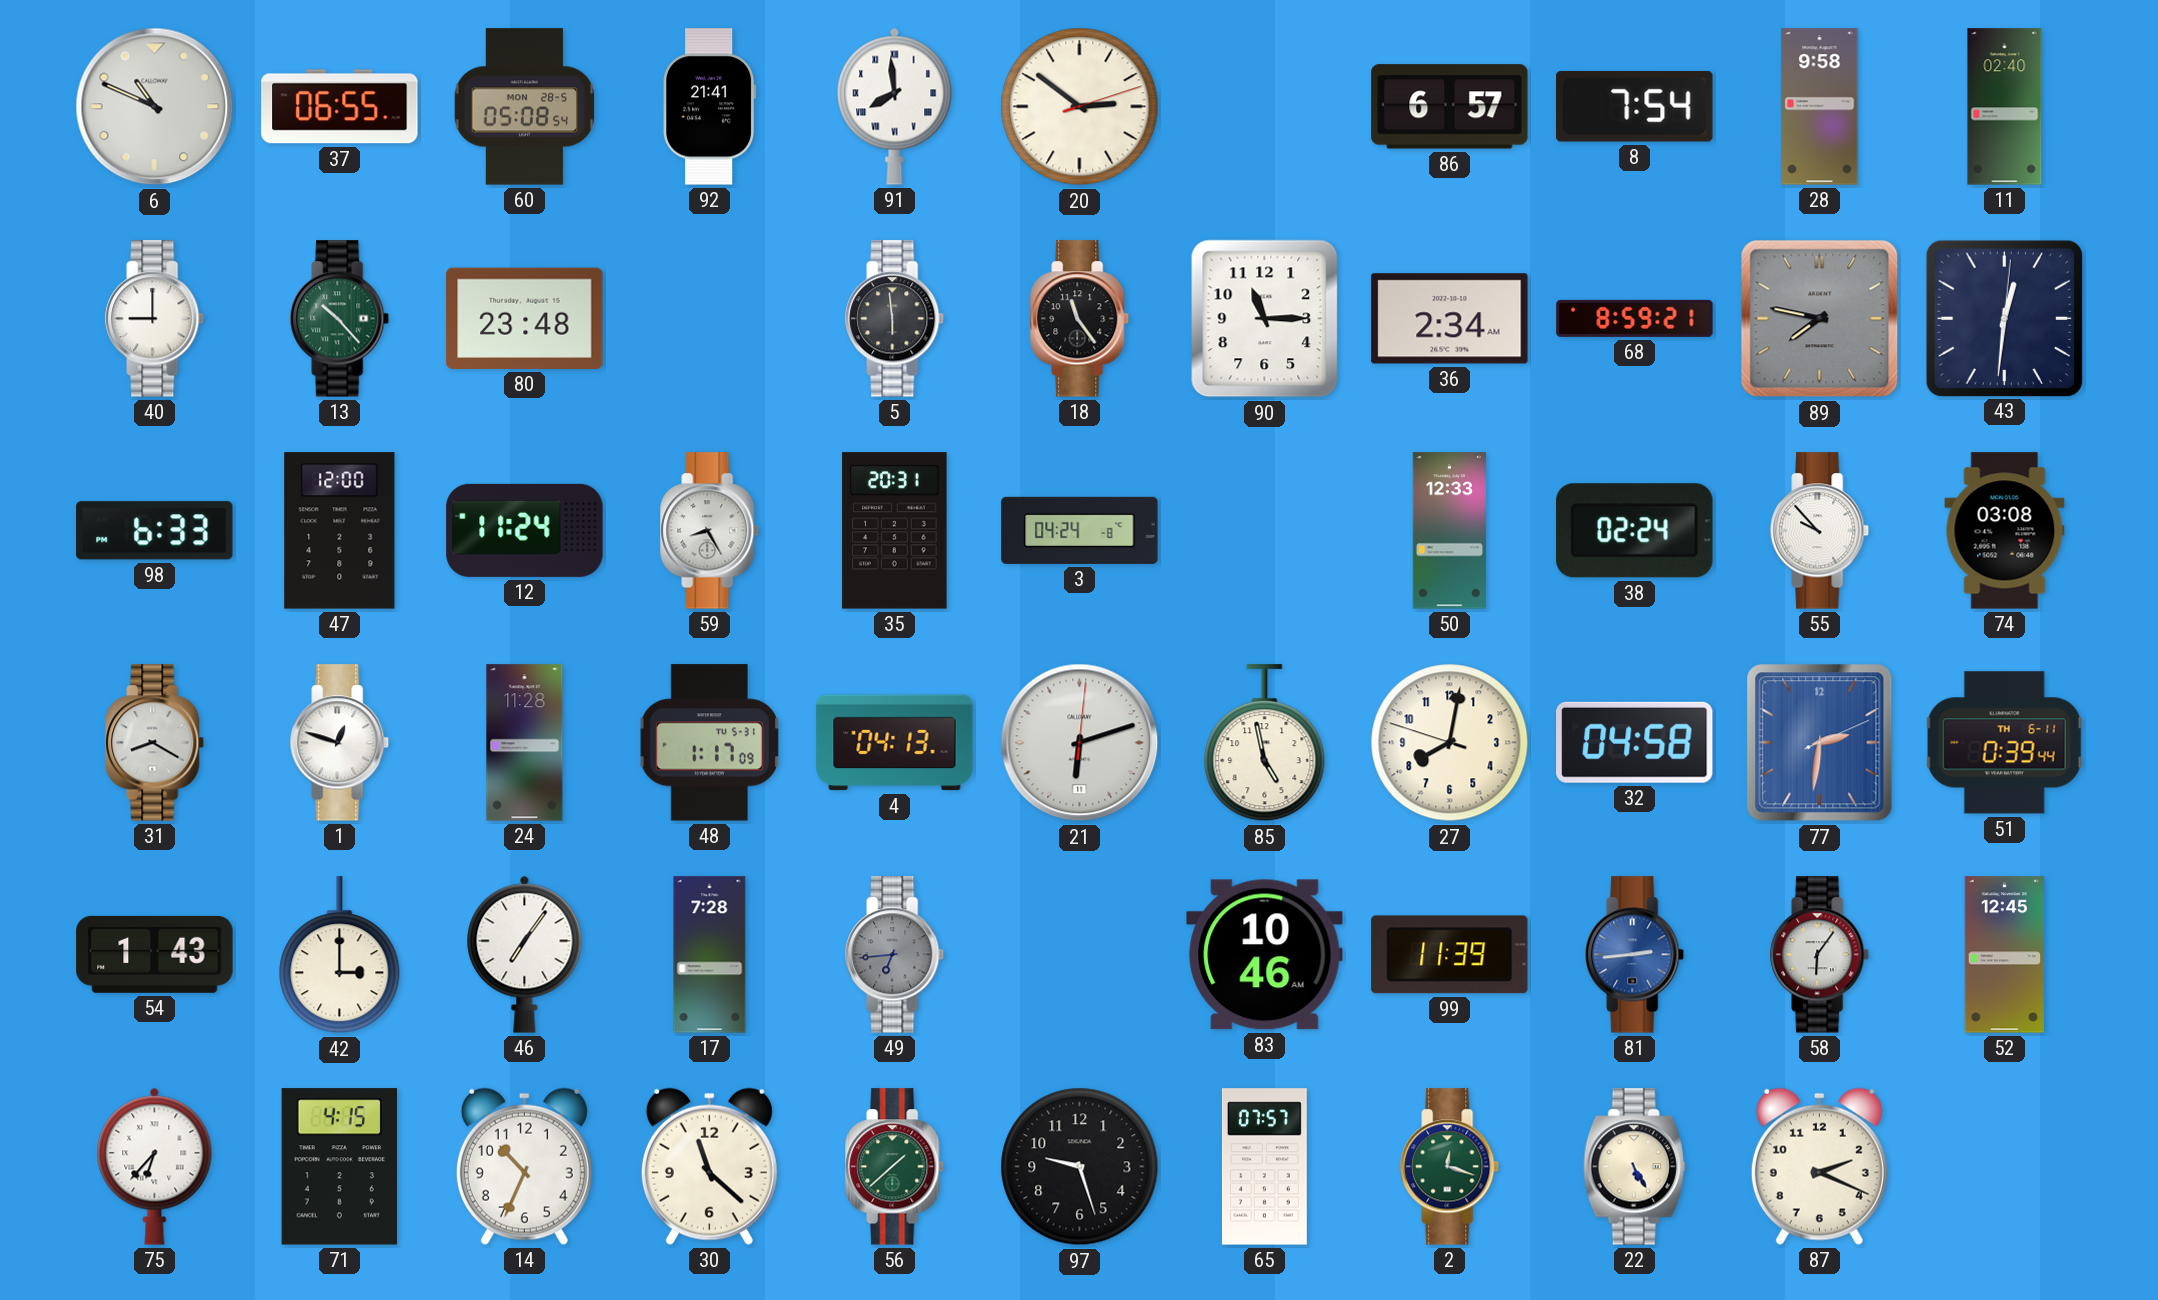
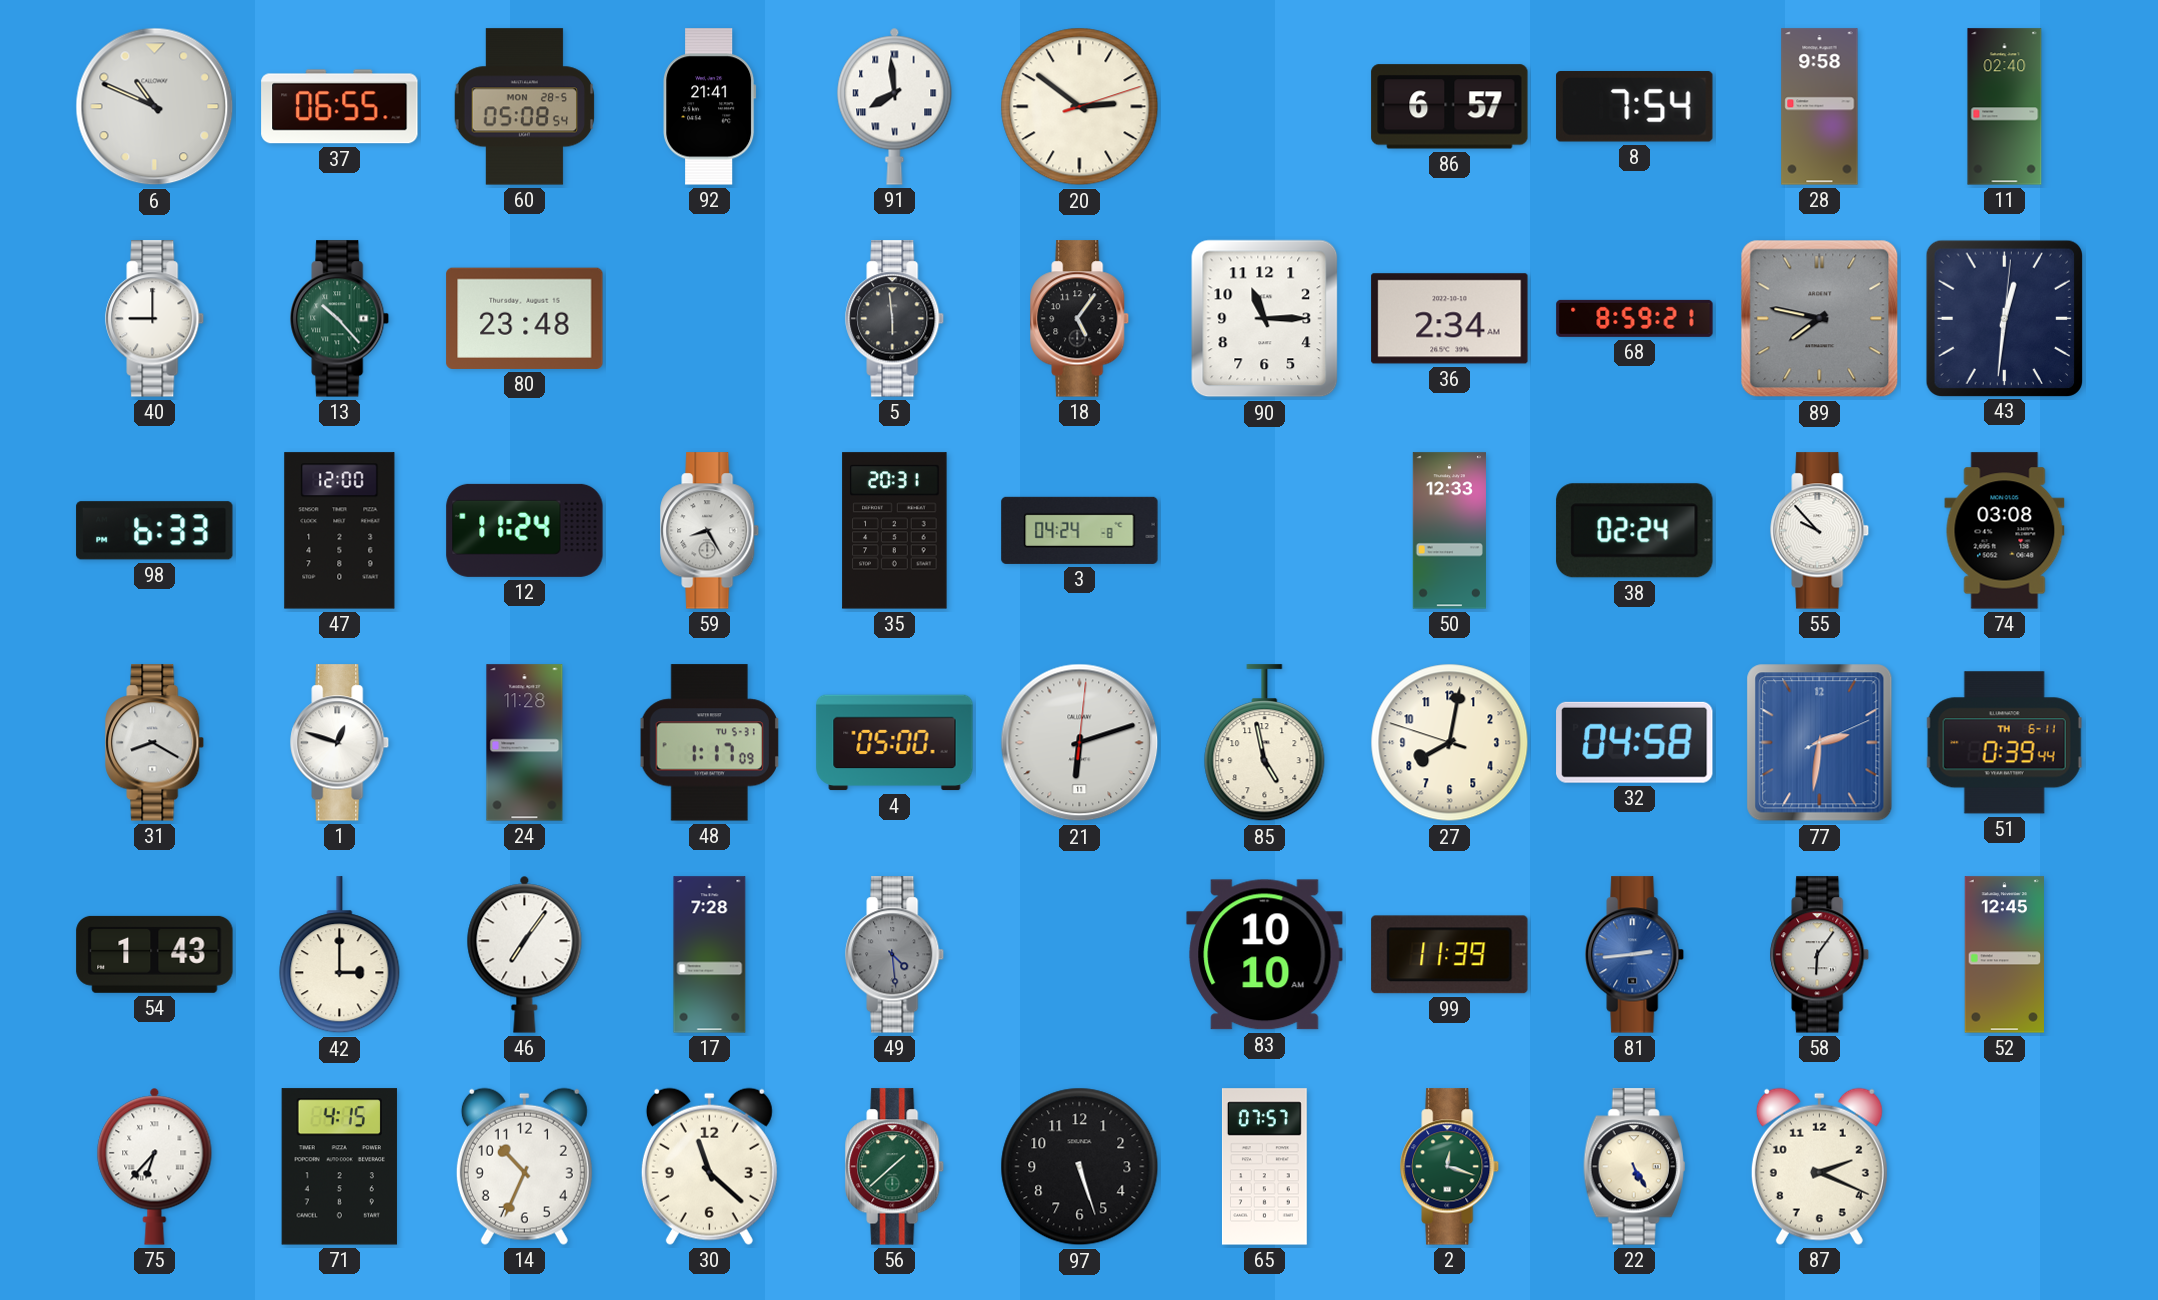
18: 11:24 -> 5:06
4: 04:13 -> 05:00
49: 6:44 -> 4:29
83: 10:46 -> 10:10
97: 9:27 -> 5:27
